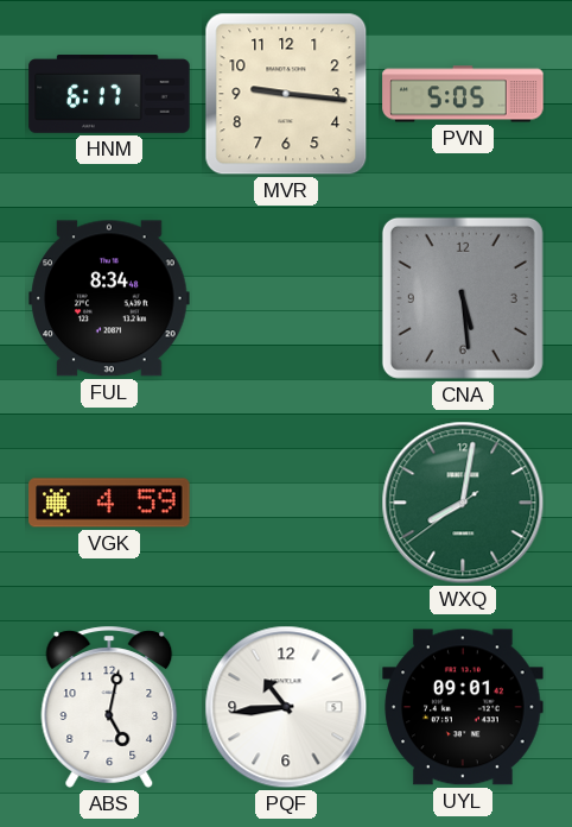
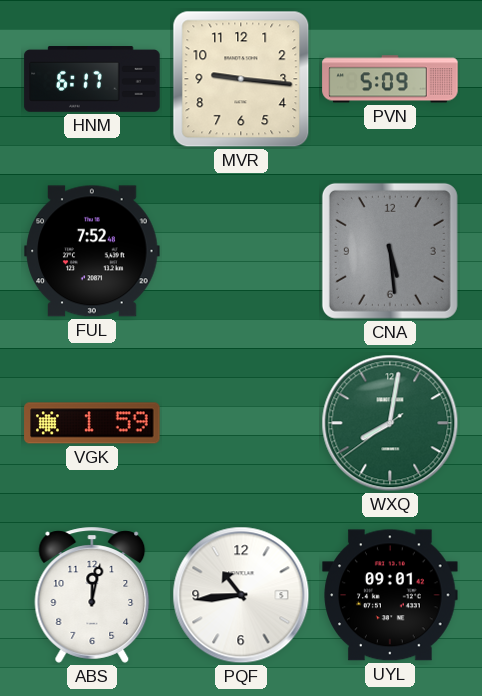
PVN: 5:05 -> 5:09
FUL: 8:34 -> 7:52
VGK: 4:59 -> 1:59
ABS: 5:02 -> 12:02
